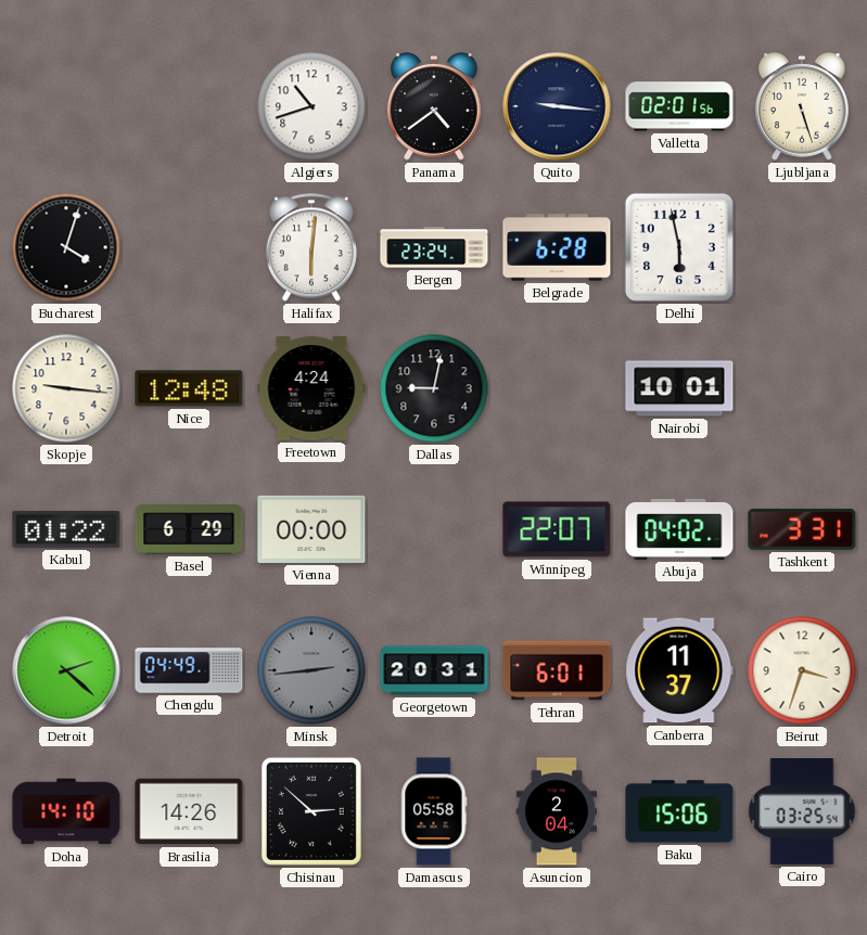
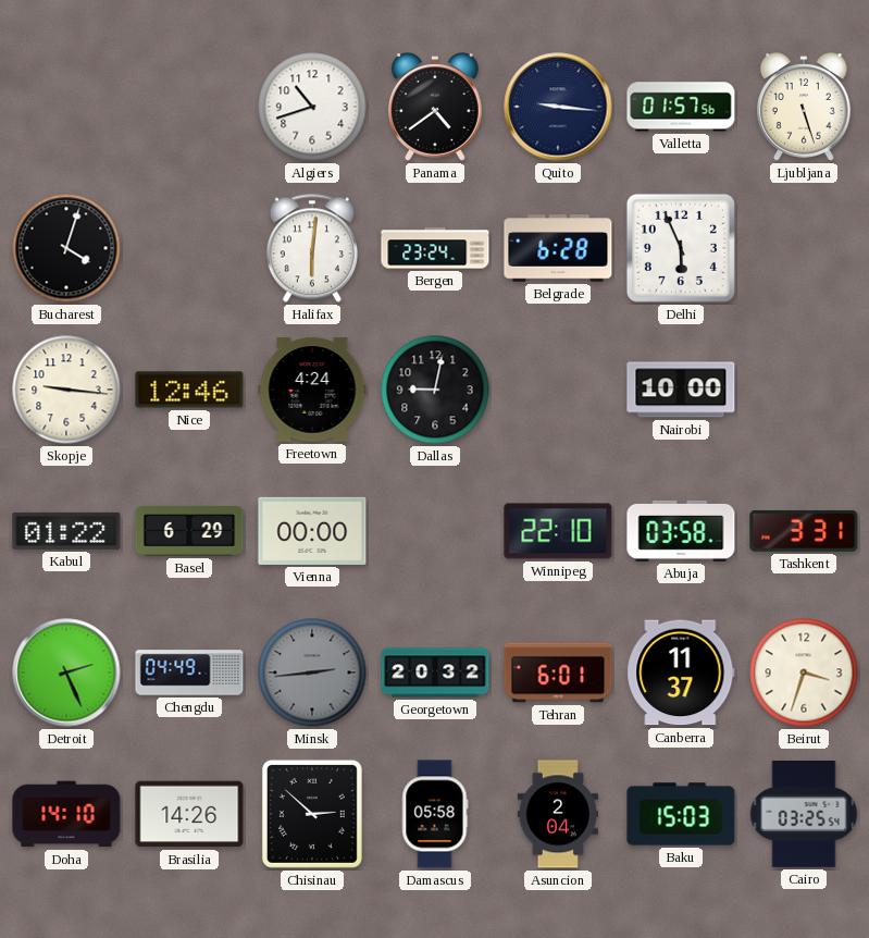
Valletta: 02:01 -> 01:57
Delhi: 5:58 -> 5:56
Nice: 12:48 -> 12:46
Nairobi: 10:01 -> 10:00
Winnipeg: 22:07 -> 22:10
Abuja: 04:02 -> 03:58
Detroit: 2:22 -> 2:26
Georgetown: 20:31 -> 20:32
Baku: 15:06 -> 15:03
